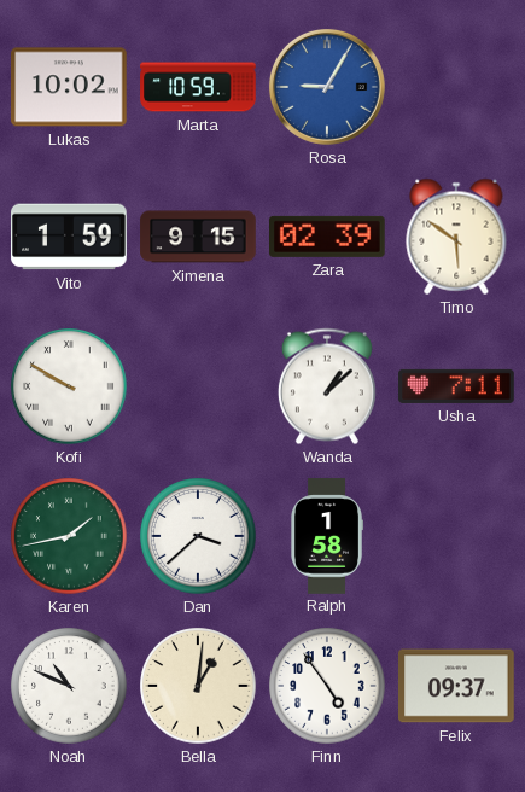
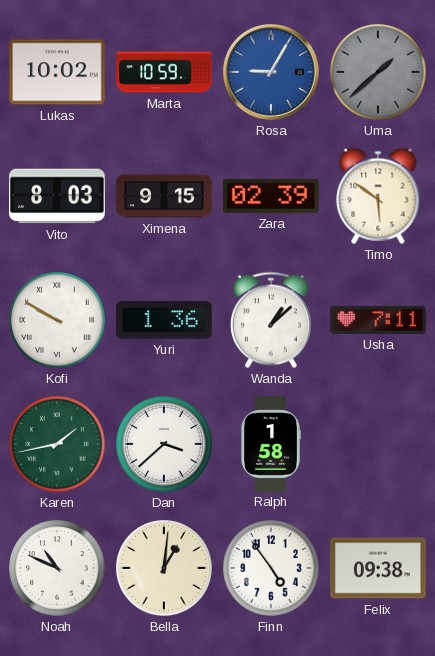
Uma: none -> 1:38
Vito: 1:59 -> 8:03
Yuri: none -> 1:36
Felix: 09:37 -> 09:38
